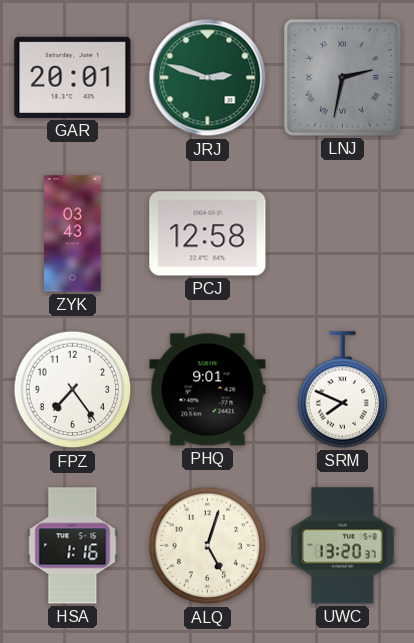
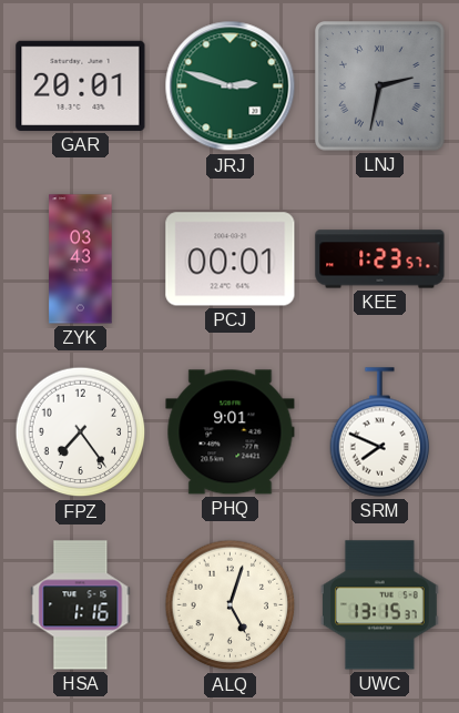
PCJ: 12:58 -> 00:01
KEE: none -> 1:23
UWC: 13:20 -> 13:15
